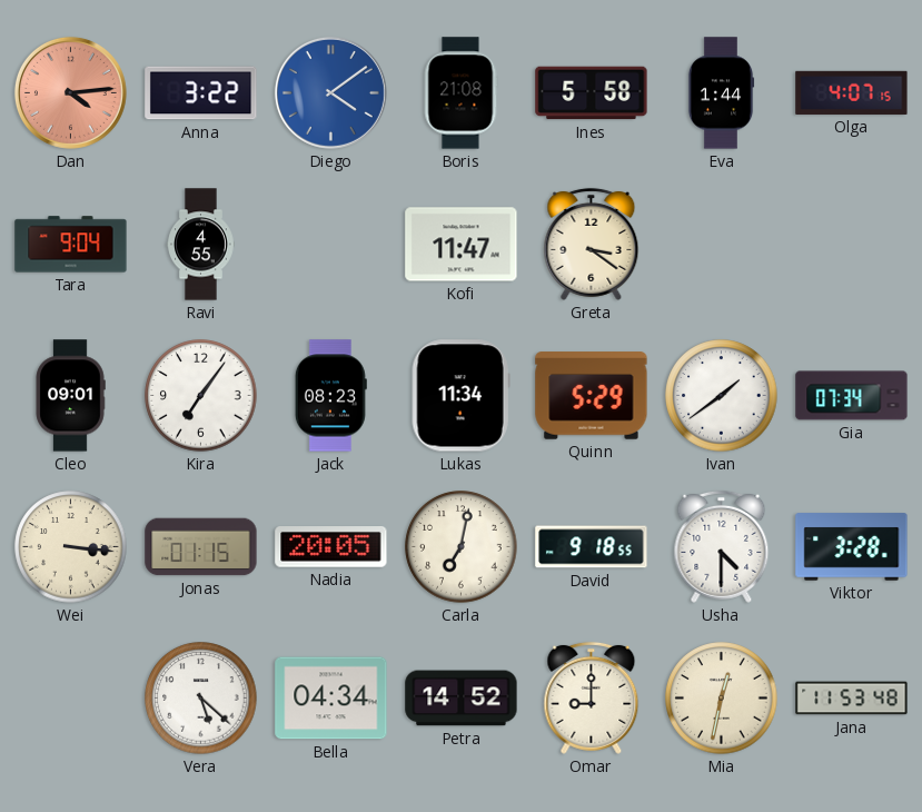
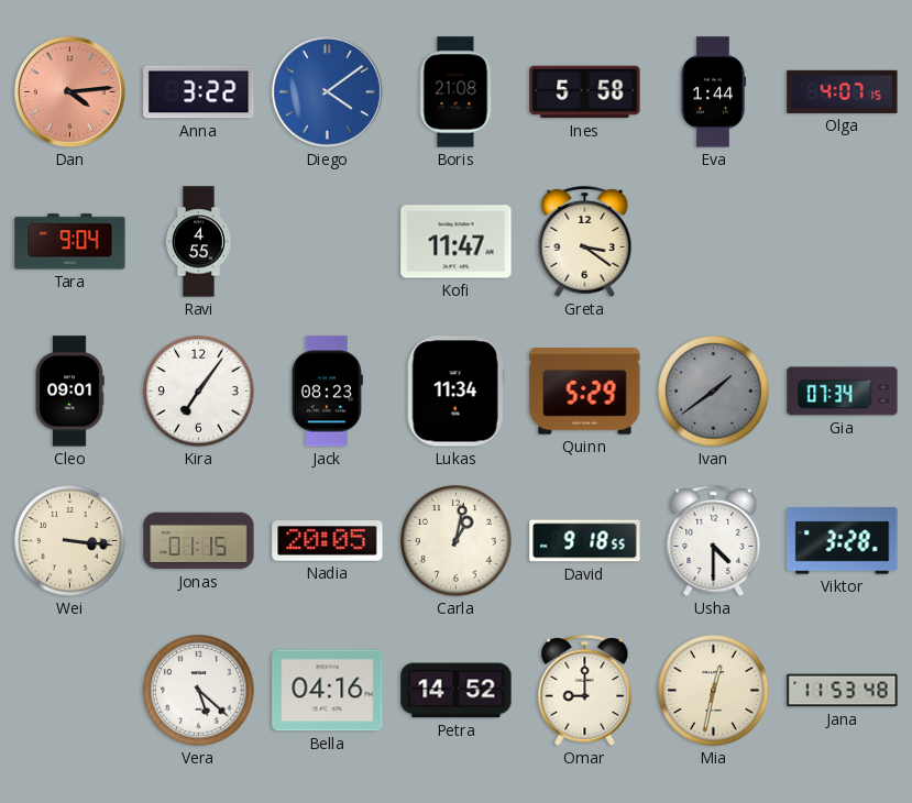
Ivan dial: white -> grey
Carla: 7:02 -> 1:02
Bella: 04:34 -> 04:16
